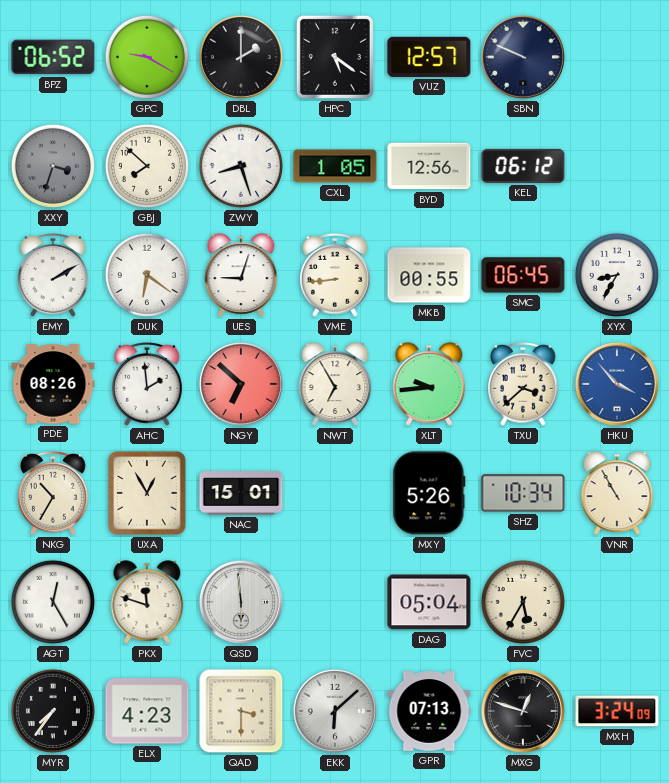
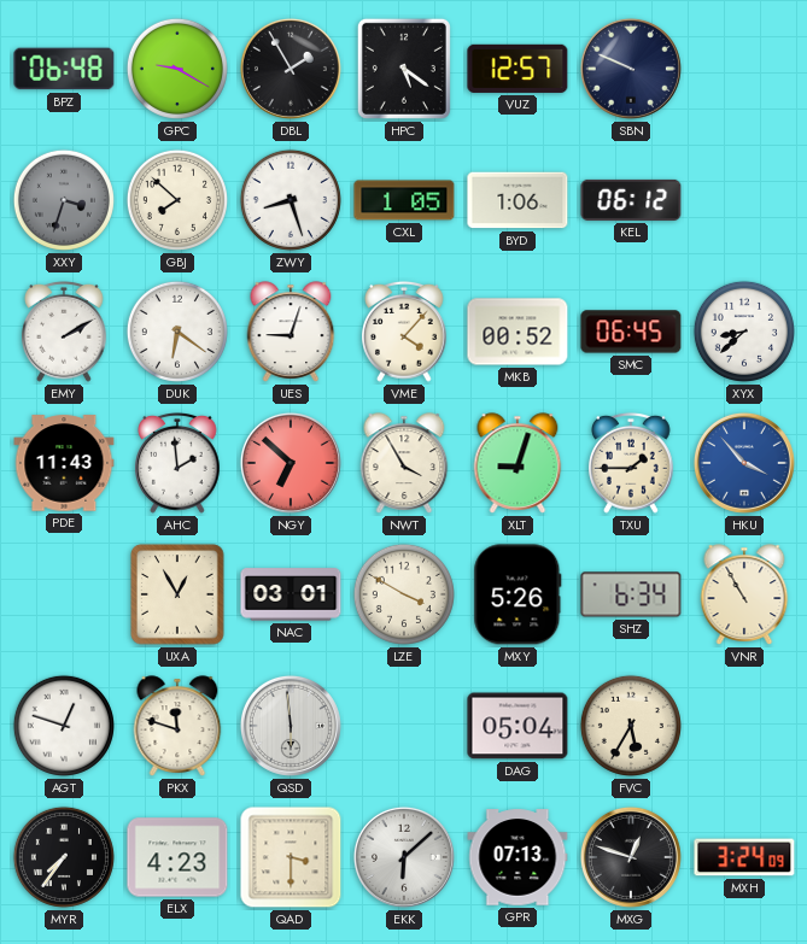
BPZ: 06:52 -> 06:48
DBL: 2:00 -> 1:55
BYD: 12:56 -> 1:06
VME: 8:44 -> 4:07
MKB: 00:55 -> 00:52
XYX: 8:35 -> 8:38
PDE: 08:26 -> 11:43
NWT: 6:55 -> 3:55
XLT: 9:44 -> 9:03
TXU: 3:38 -> 1:45
NKG: 10:35 -> none
NAC: 15:01 -> 03:01
LZE: none -> 3:50
SHZ: 10:34 -> 6:34
AGT: 12:25 -> 12:48
